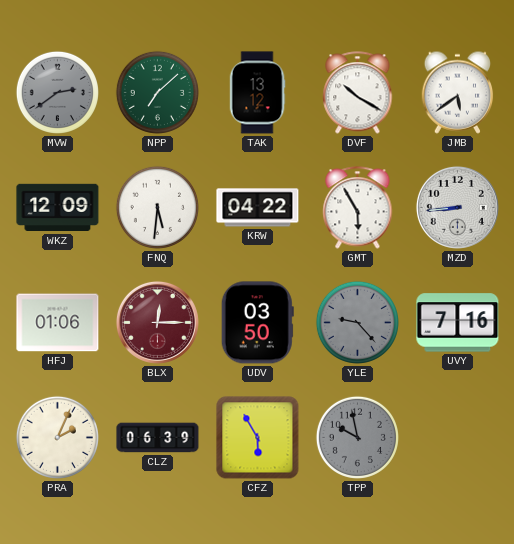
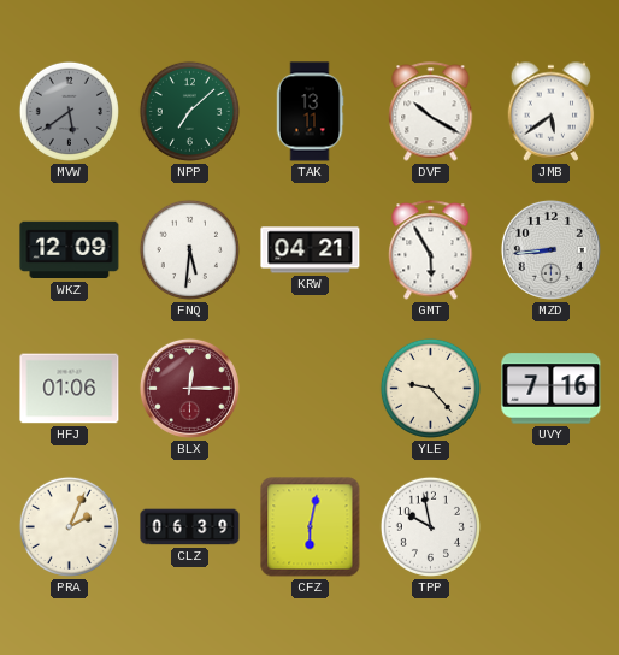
MVW: 2:39 -> 5:39
TAK: 13:12 -> 13:11
KRW: 04:22 -> 04:21
UDV: 03:50 -> none
YLE dial: grey -> cream
CFZ: 5:55 -> 6:02
TPP dial: grey -> white
